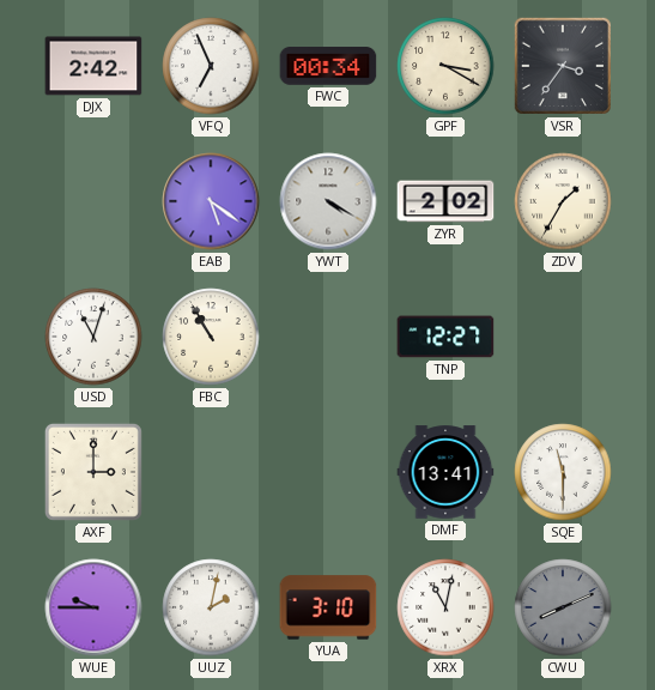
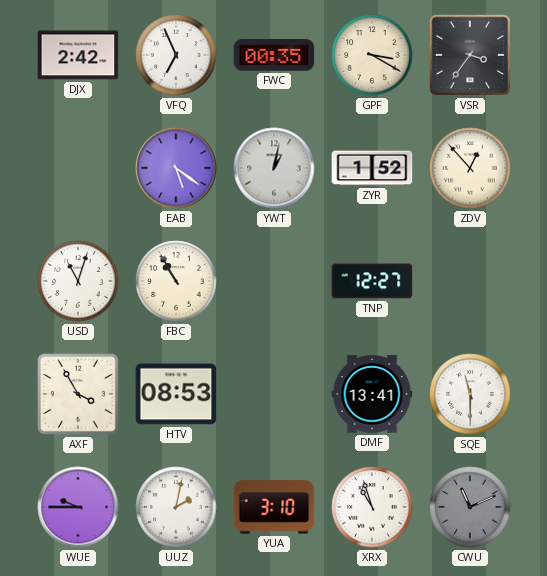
FWC: 00:34 -> 00:35
YWT: 4:20 -> 1:02
ZYR: 2:02 -> 1:52
ZDV: 1:35 -> 12:53
AXF: 3:00 -> 3:55
HTV: none -> 08:53
XRX: 11:02 -> 10:57
CWU: 8:11 -> 11:11
